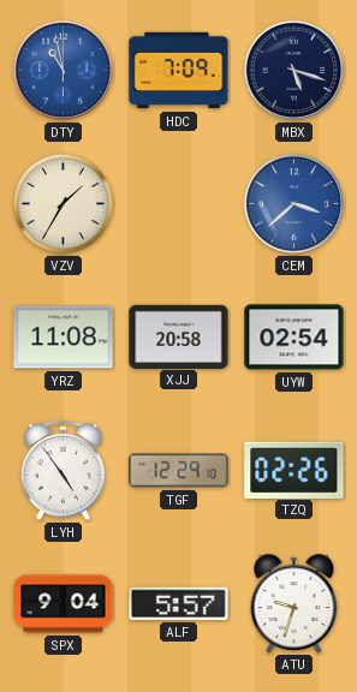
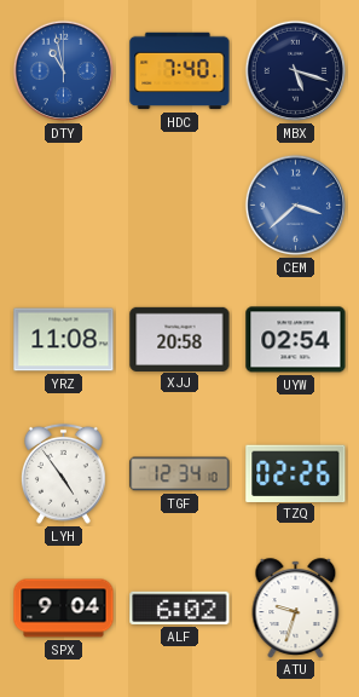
HDC: 7:09 -> 7:40
VZV: 1:35 -> none
TGF: 12:29 -> 12:34
ALF: 5:57 -> 6:02
